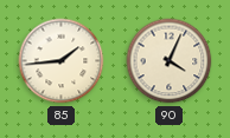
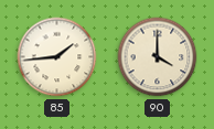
90: 4:04 -> 4:00
